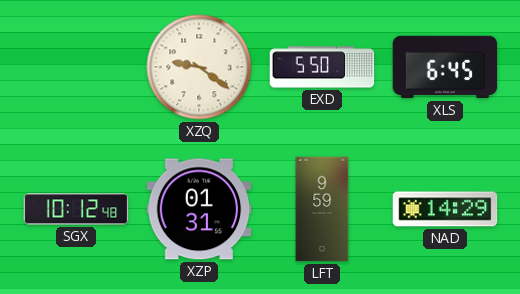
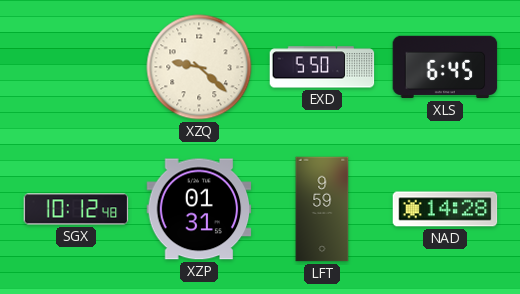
XZQ: 9:21 -> 9:22
NAD: 14:29 -> 14:28
